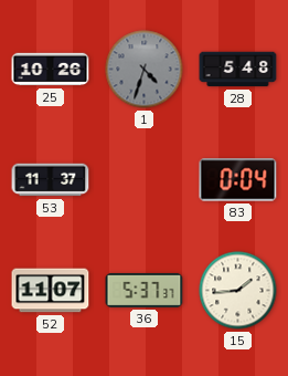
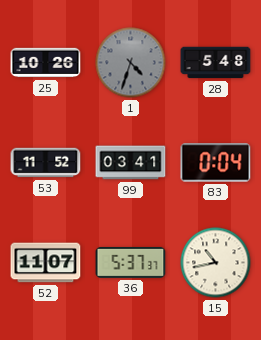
53: 11:37 -> 11:52
99: none -> 03:41
15: 1:44 -> 10:43
